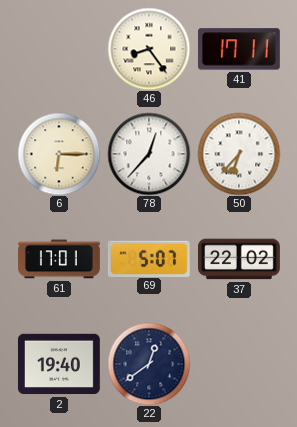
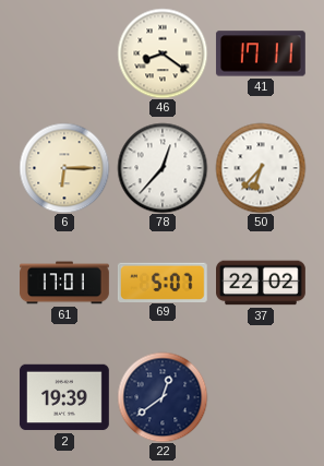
46: 8:24 -> 8:21
2: 19:40 -> 19:39
